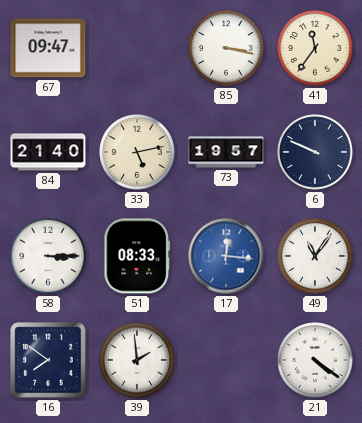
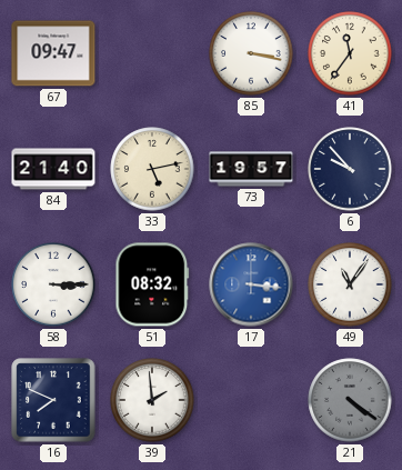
6: 9:49 -> 9:53
51: 08:33 -> 08:32
17: 12:16 -> 3:16
16: 7:51 -> 7:49
21 dial: white -> grey
